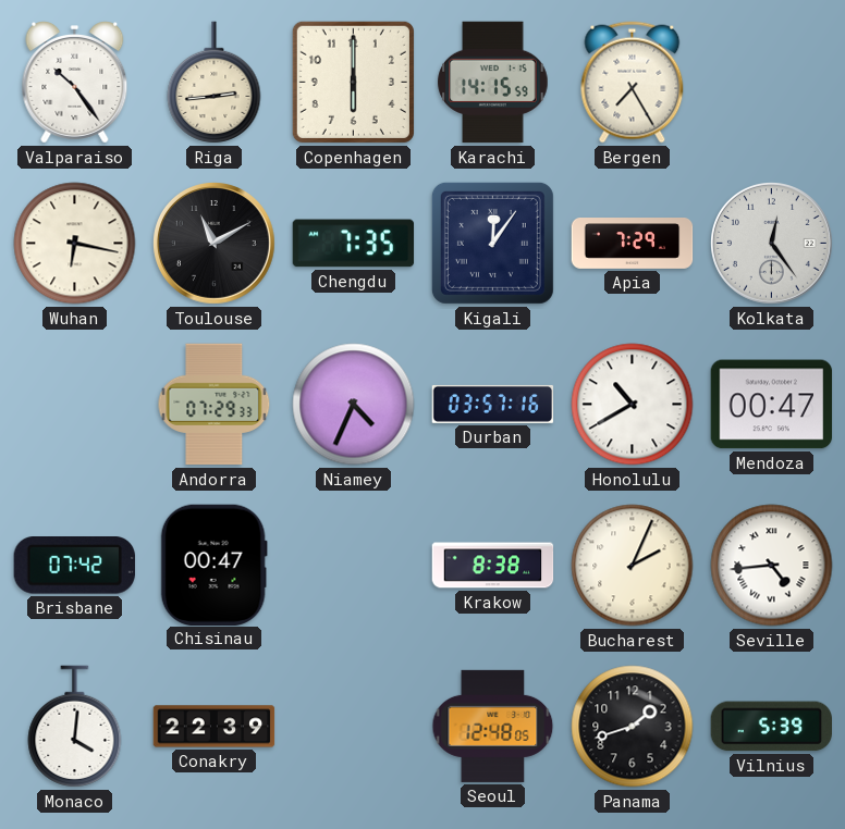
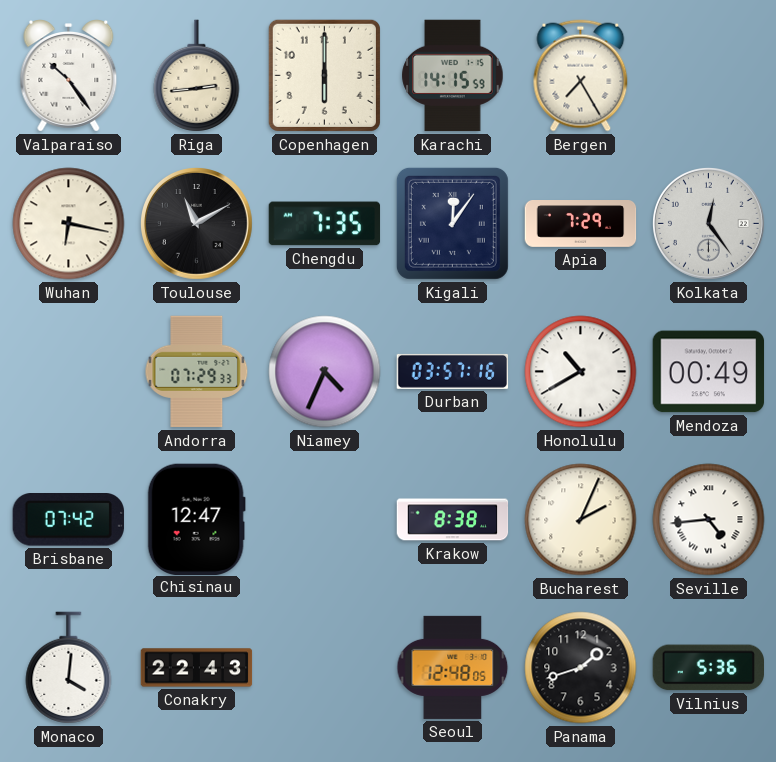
Mendoza: 00:47 -> 00:49
Chisinau: 00:47 -> 12:47
Conakry: 22:39 -> 22:43
Vilnius: 5:39 -> 5:36
